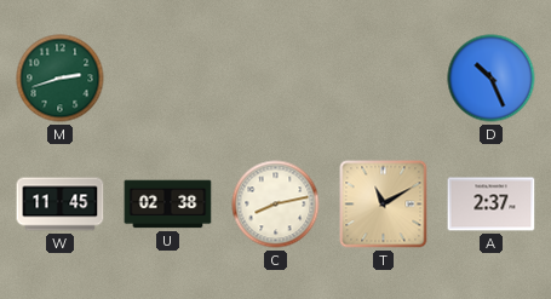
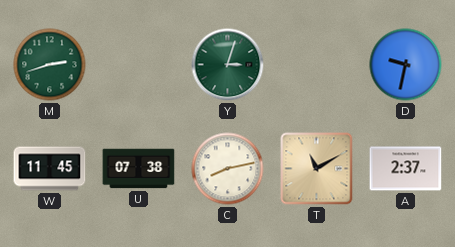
Y: none -> 3:03
D: 10:26 -> 9:32
U: 02:38 -> 07:38
